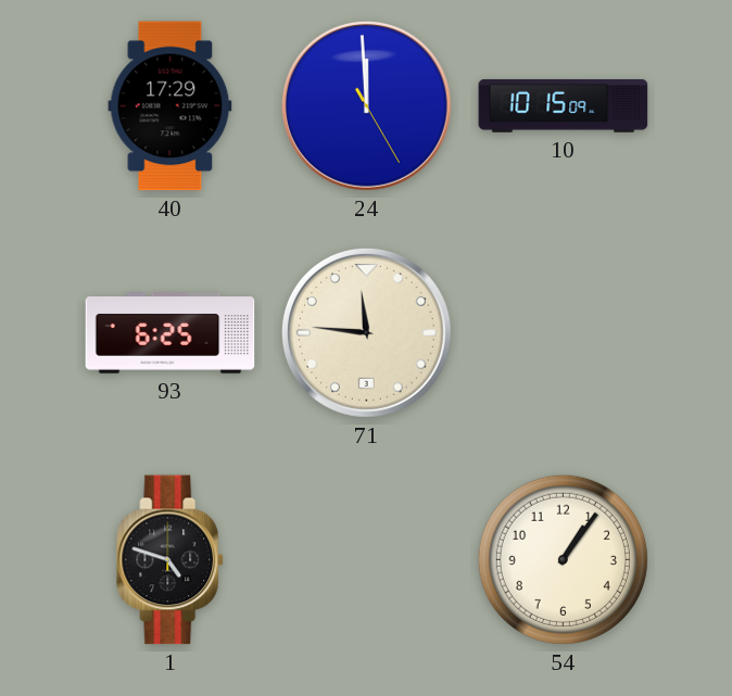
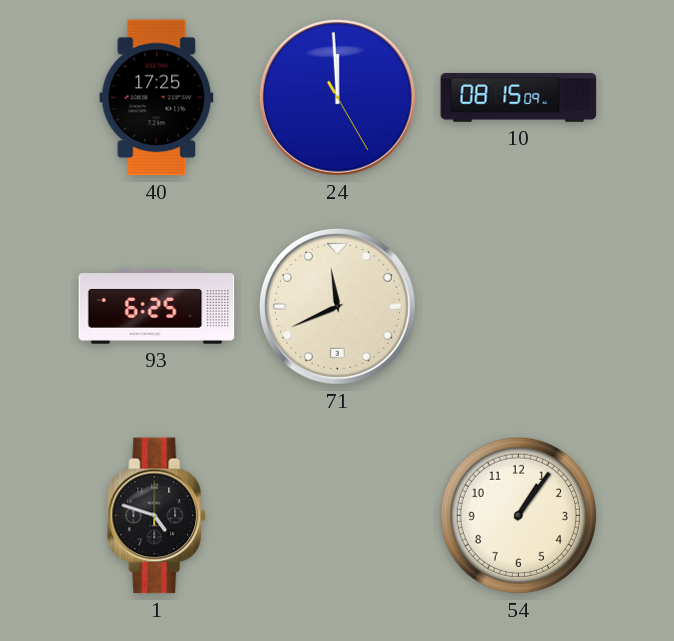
40: 17:29 -> 17:25
10: 10:15 -> 08:15
71: 11:46 -> 11:41
